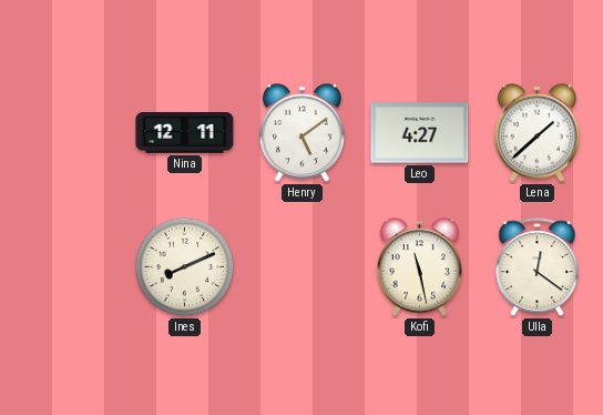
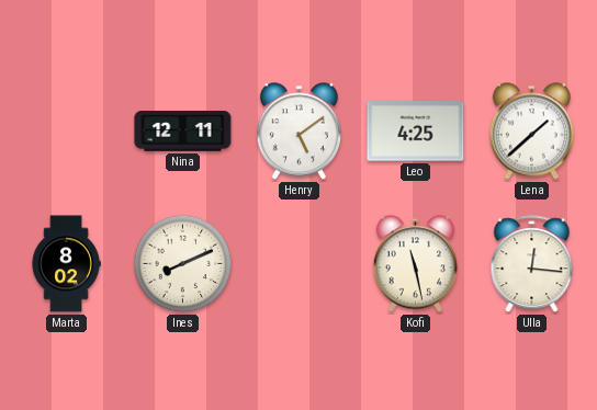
Leo: 4:27 -> 4:25
Marta: none -> 8:02
Ulla: 12:21 -> 12:16
